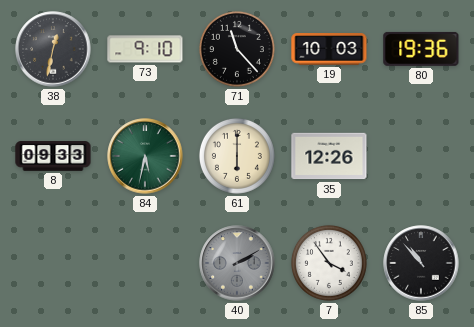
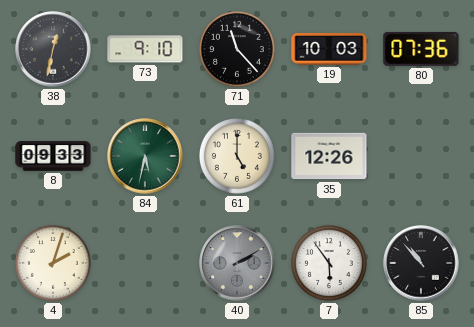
80: 19:36 -> 07:36
61: 6:00 -> 5:00
4: none -> 2:03
7: 3:54 -> 5:54
